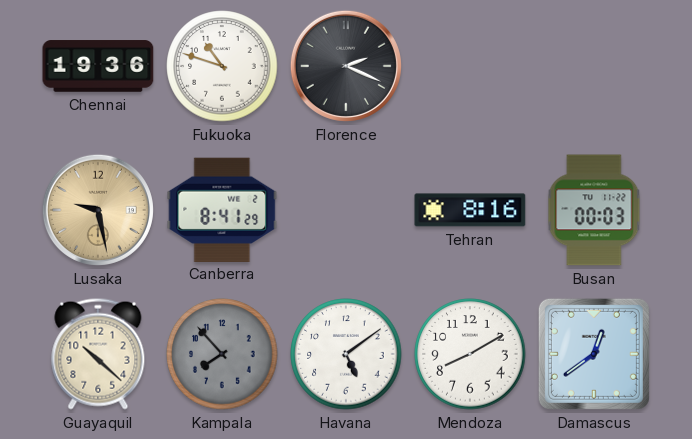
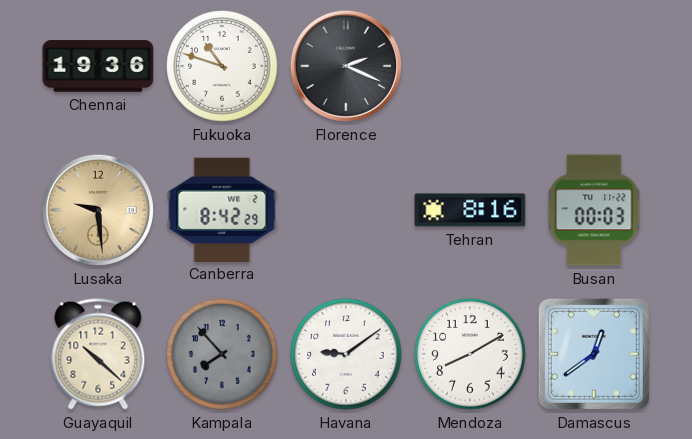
Lusaka: 9:28 -> 9:29
Canberra: 8:41 -> 8:42
Havana: 5:09 -> 9:09
